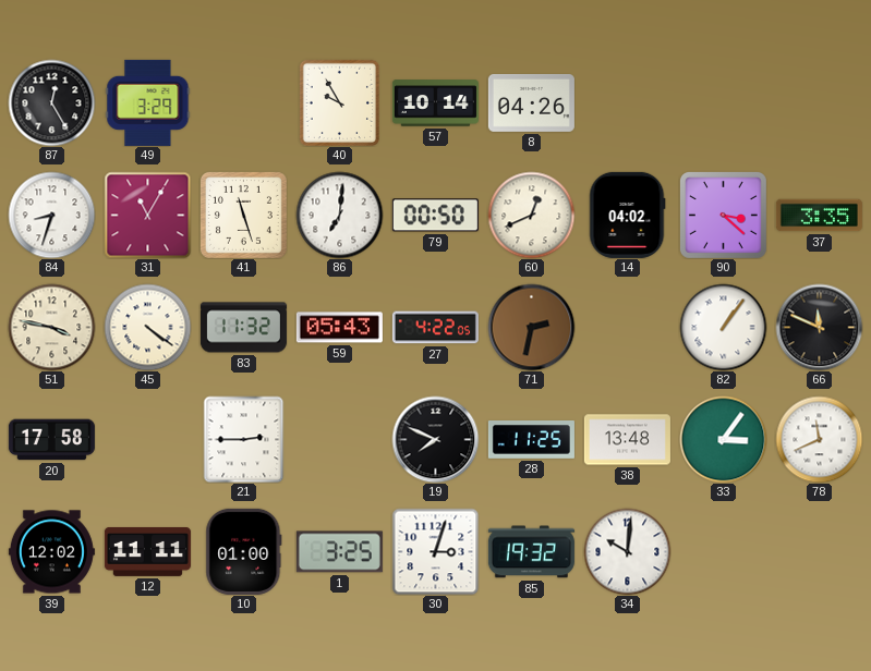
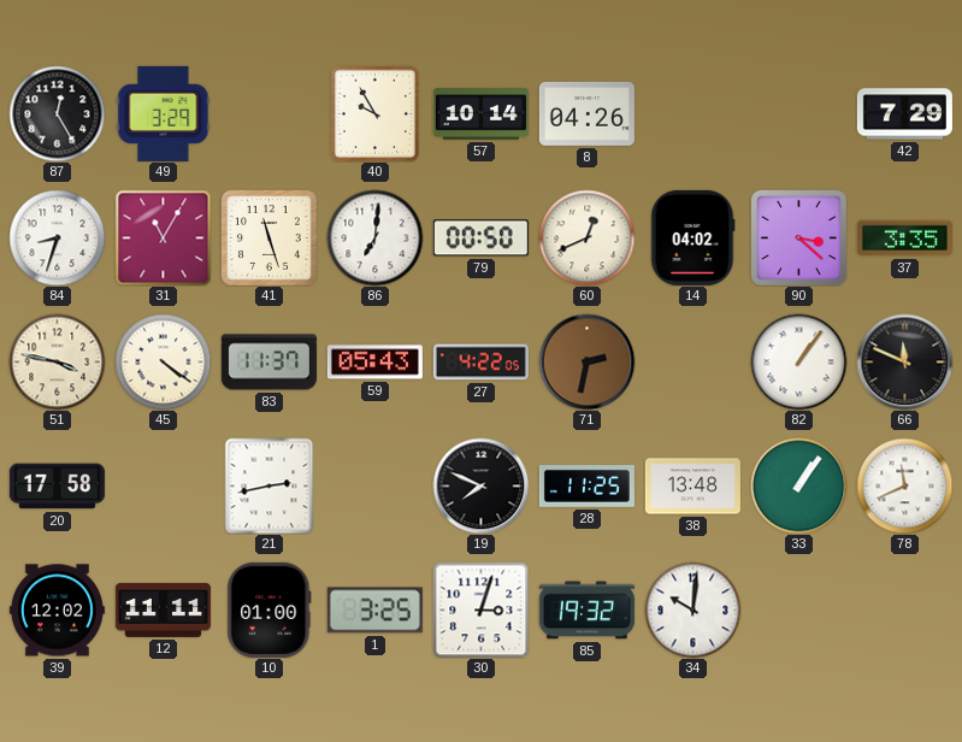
42: none -> 7:29
83: 11:32 -> 11:37
21: 2:45 -> 2:43
33: 3:06 -> 1:06
